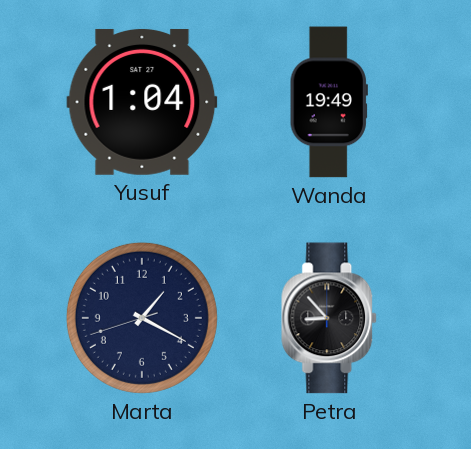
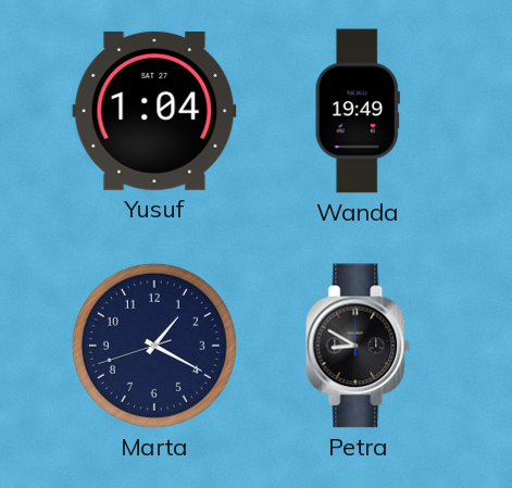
Petra: 8:53 -> 8:50
